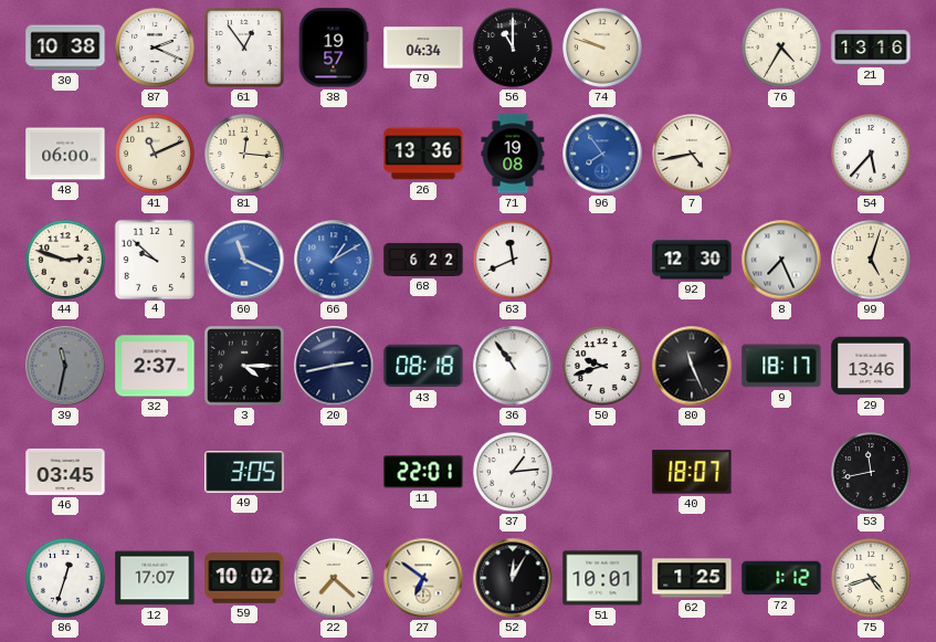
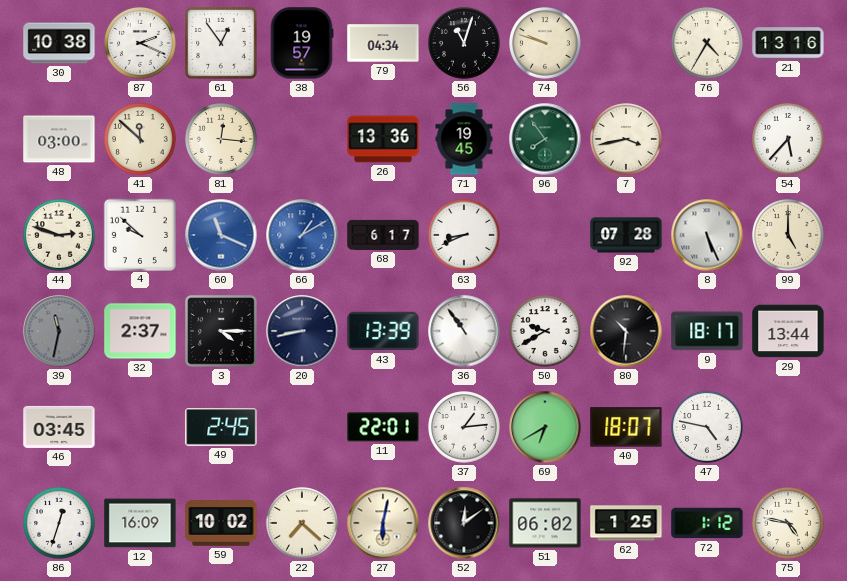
56: 11:00 -> 11:03
48: 06:00 -> 03:00
41: 11:11 -> 11:52
71: 19:08 -> 19:45
96 dial: blue -> green
7: 4:43 -> 3:43
68: 6:22 -> 6:17
63: 11:41 -> 8:41
92: 12:30 -> 07:28
8: 7:26 -> 5:26
99: 5:03 -> 5:00
20: 2:43 -> 8:43
43: 08:18 -> 13:39
50: 9:42 -> 9:40
80: 11:26 -> 10:31
29: 13:46 -> 13:44
49: 3:05 -> 2:45
69: none -> 6:40
47: none -> 4:47
53: 11:43 -> none
12: 17:07 -> 16:09
27: 6:51 -> 6:02
52: 12:05 -> 12:09
51: 10:01 -> 06:02
75: 4:42 -> 4:47
